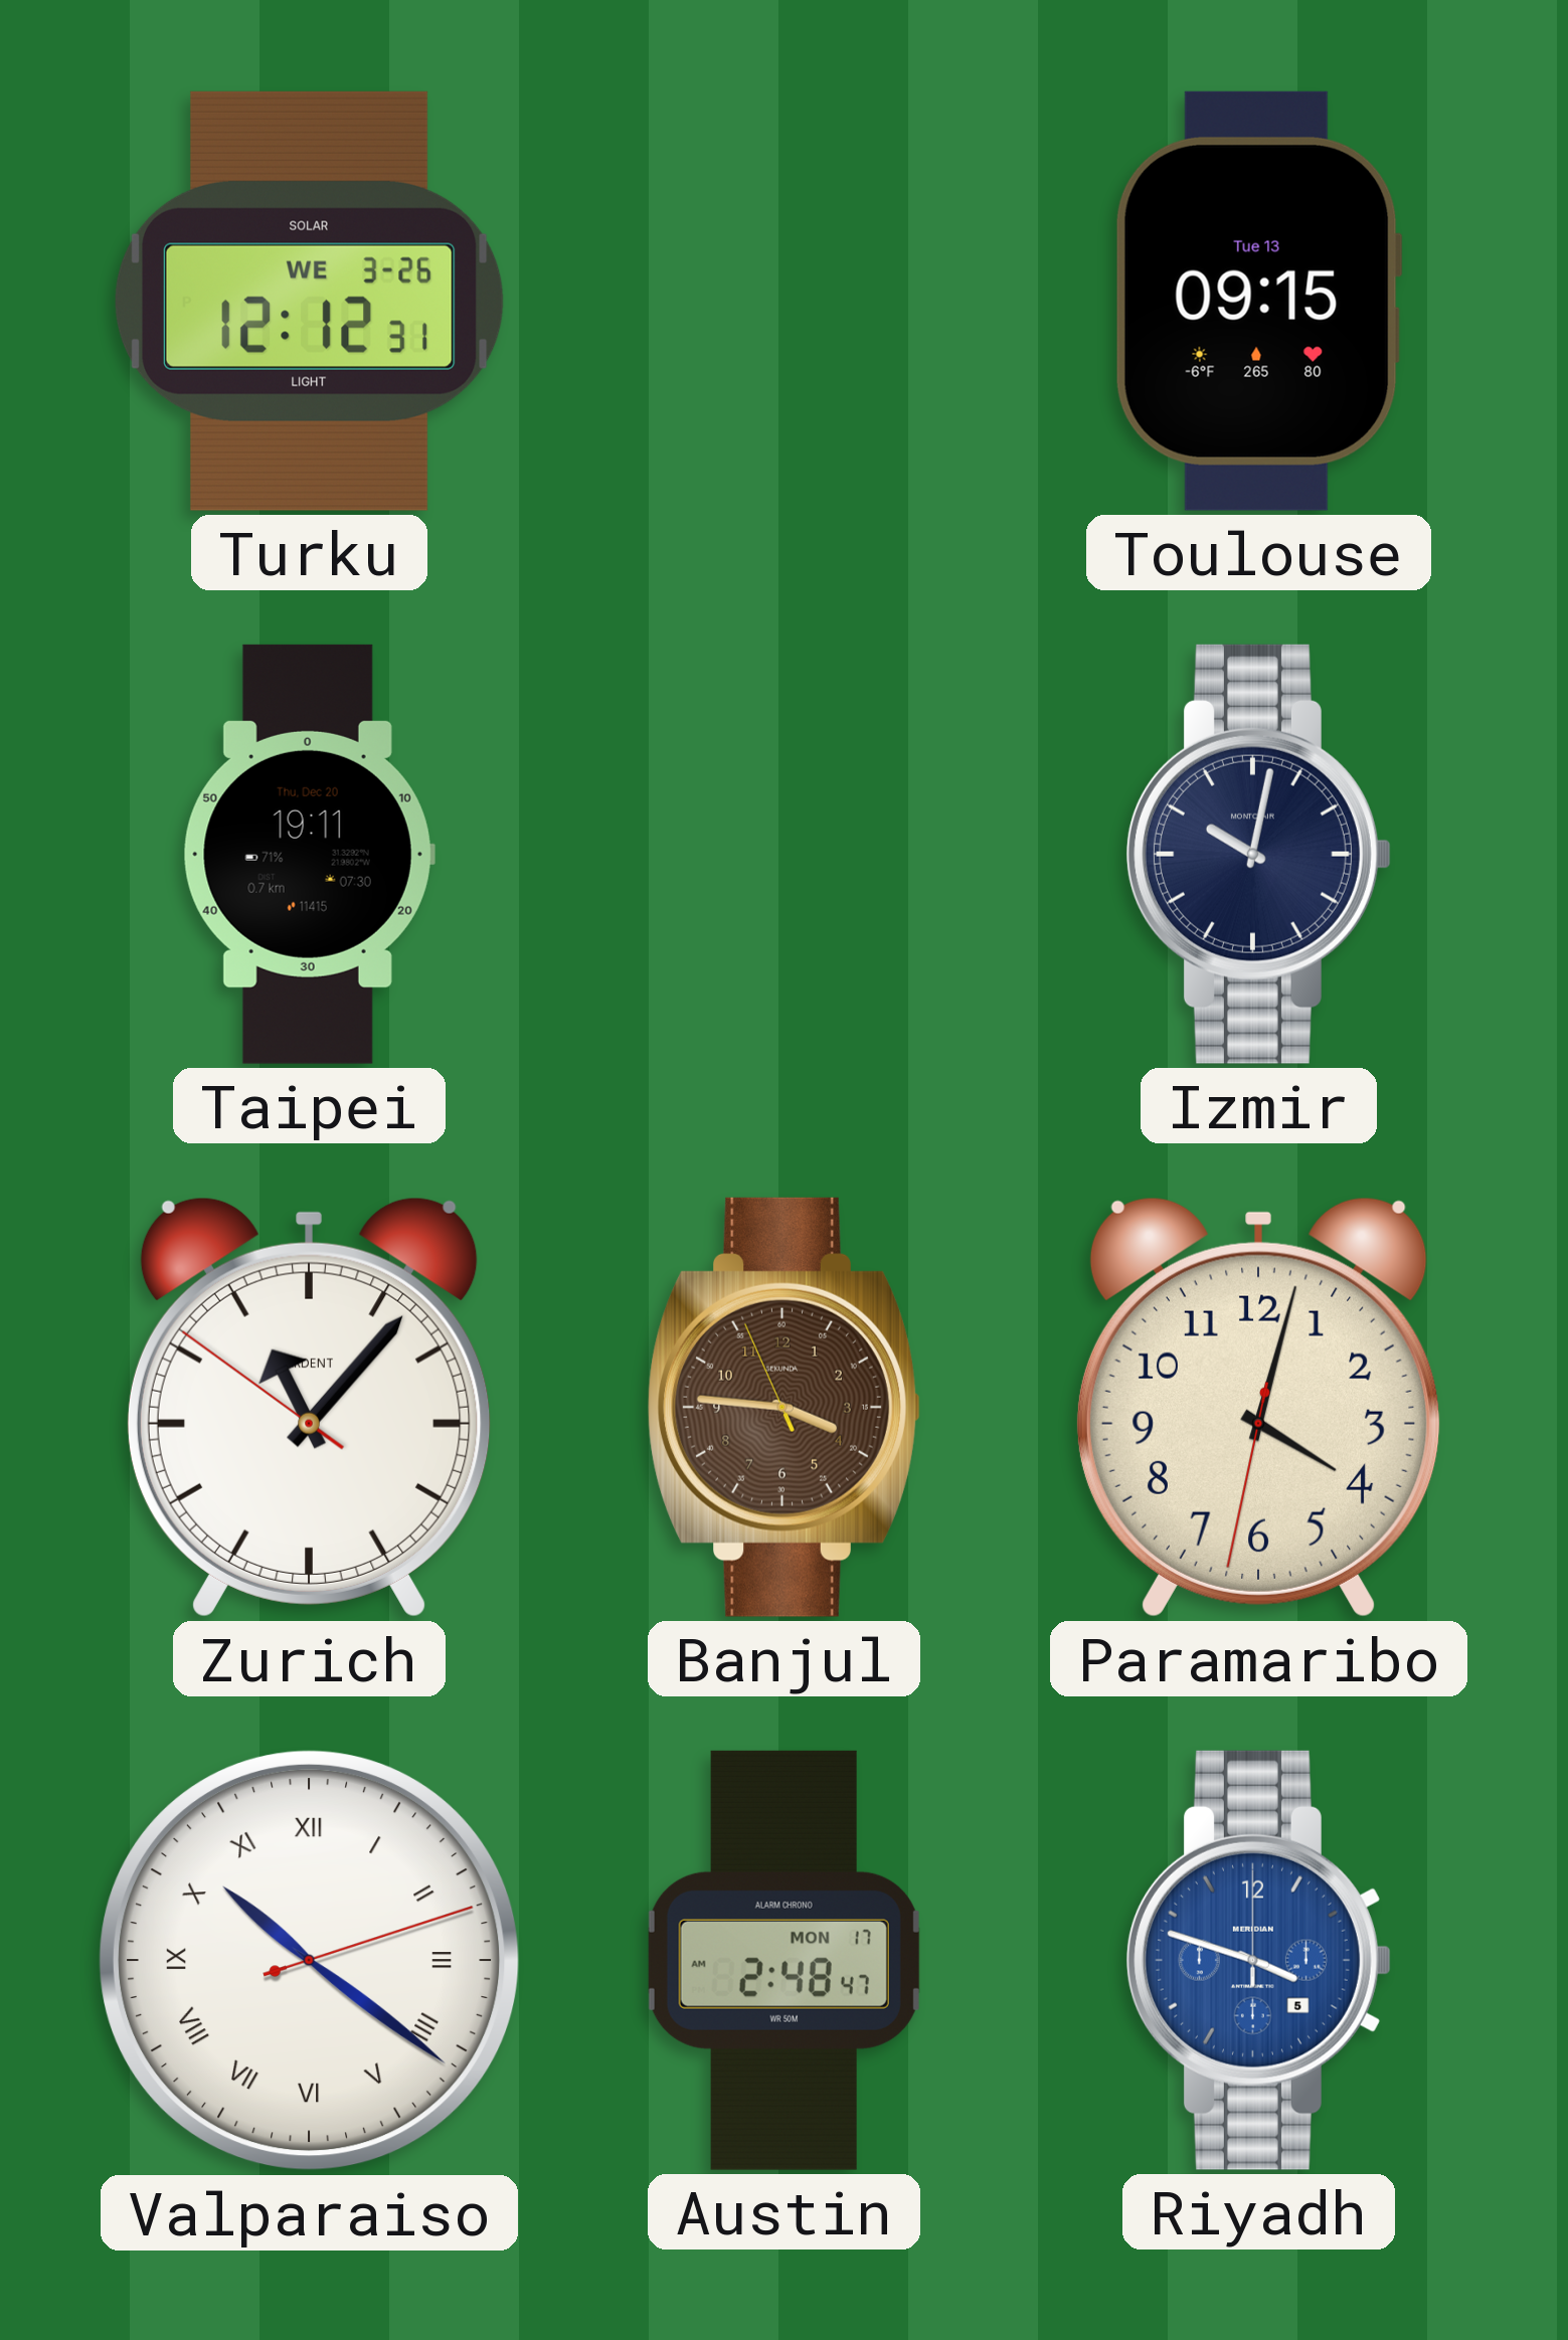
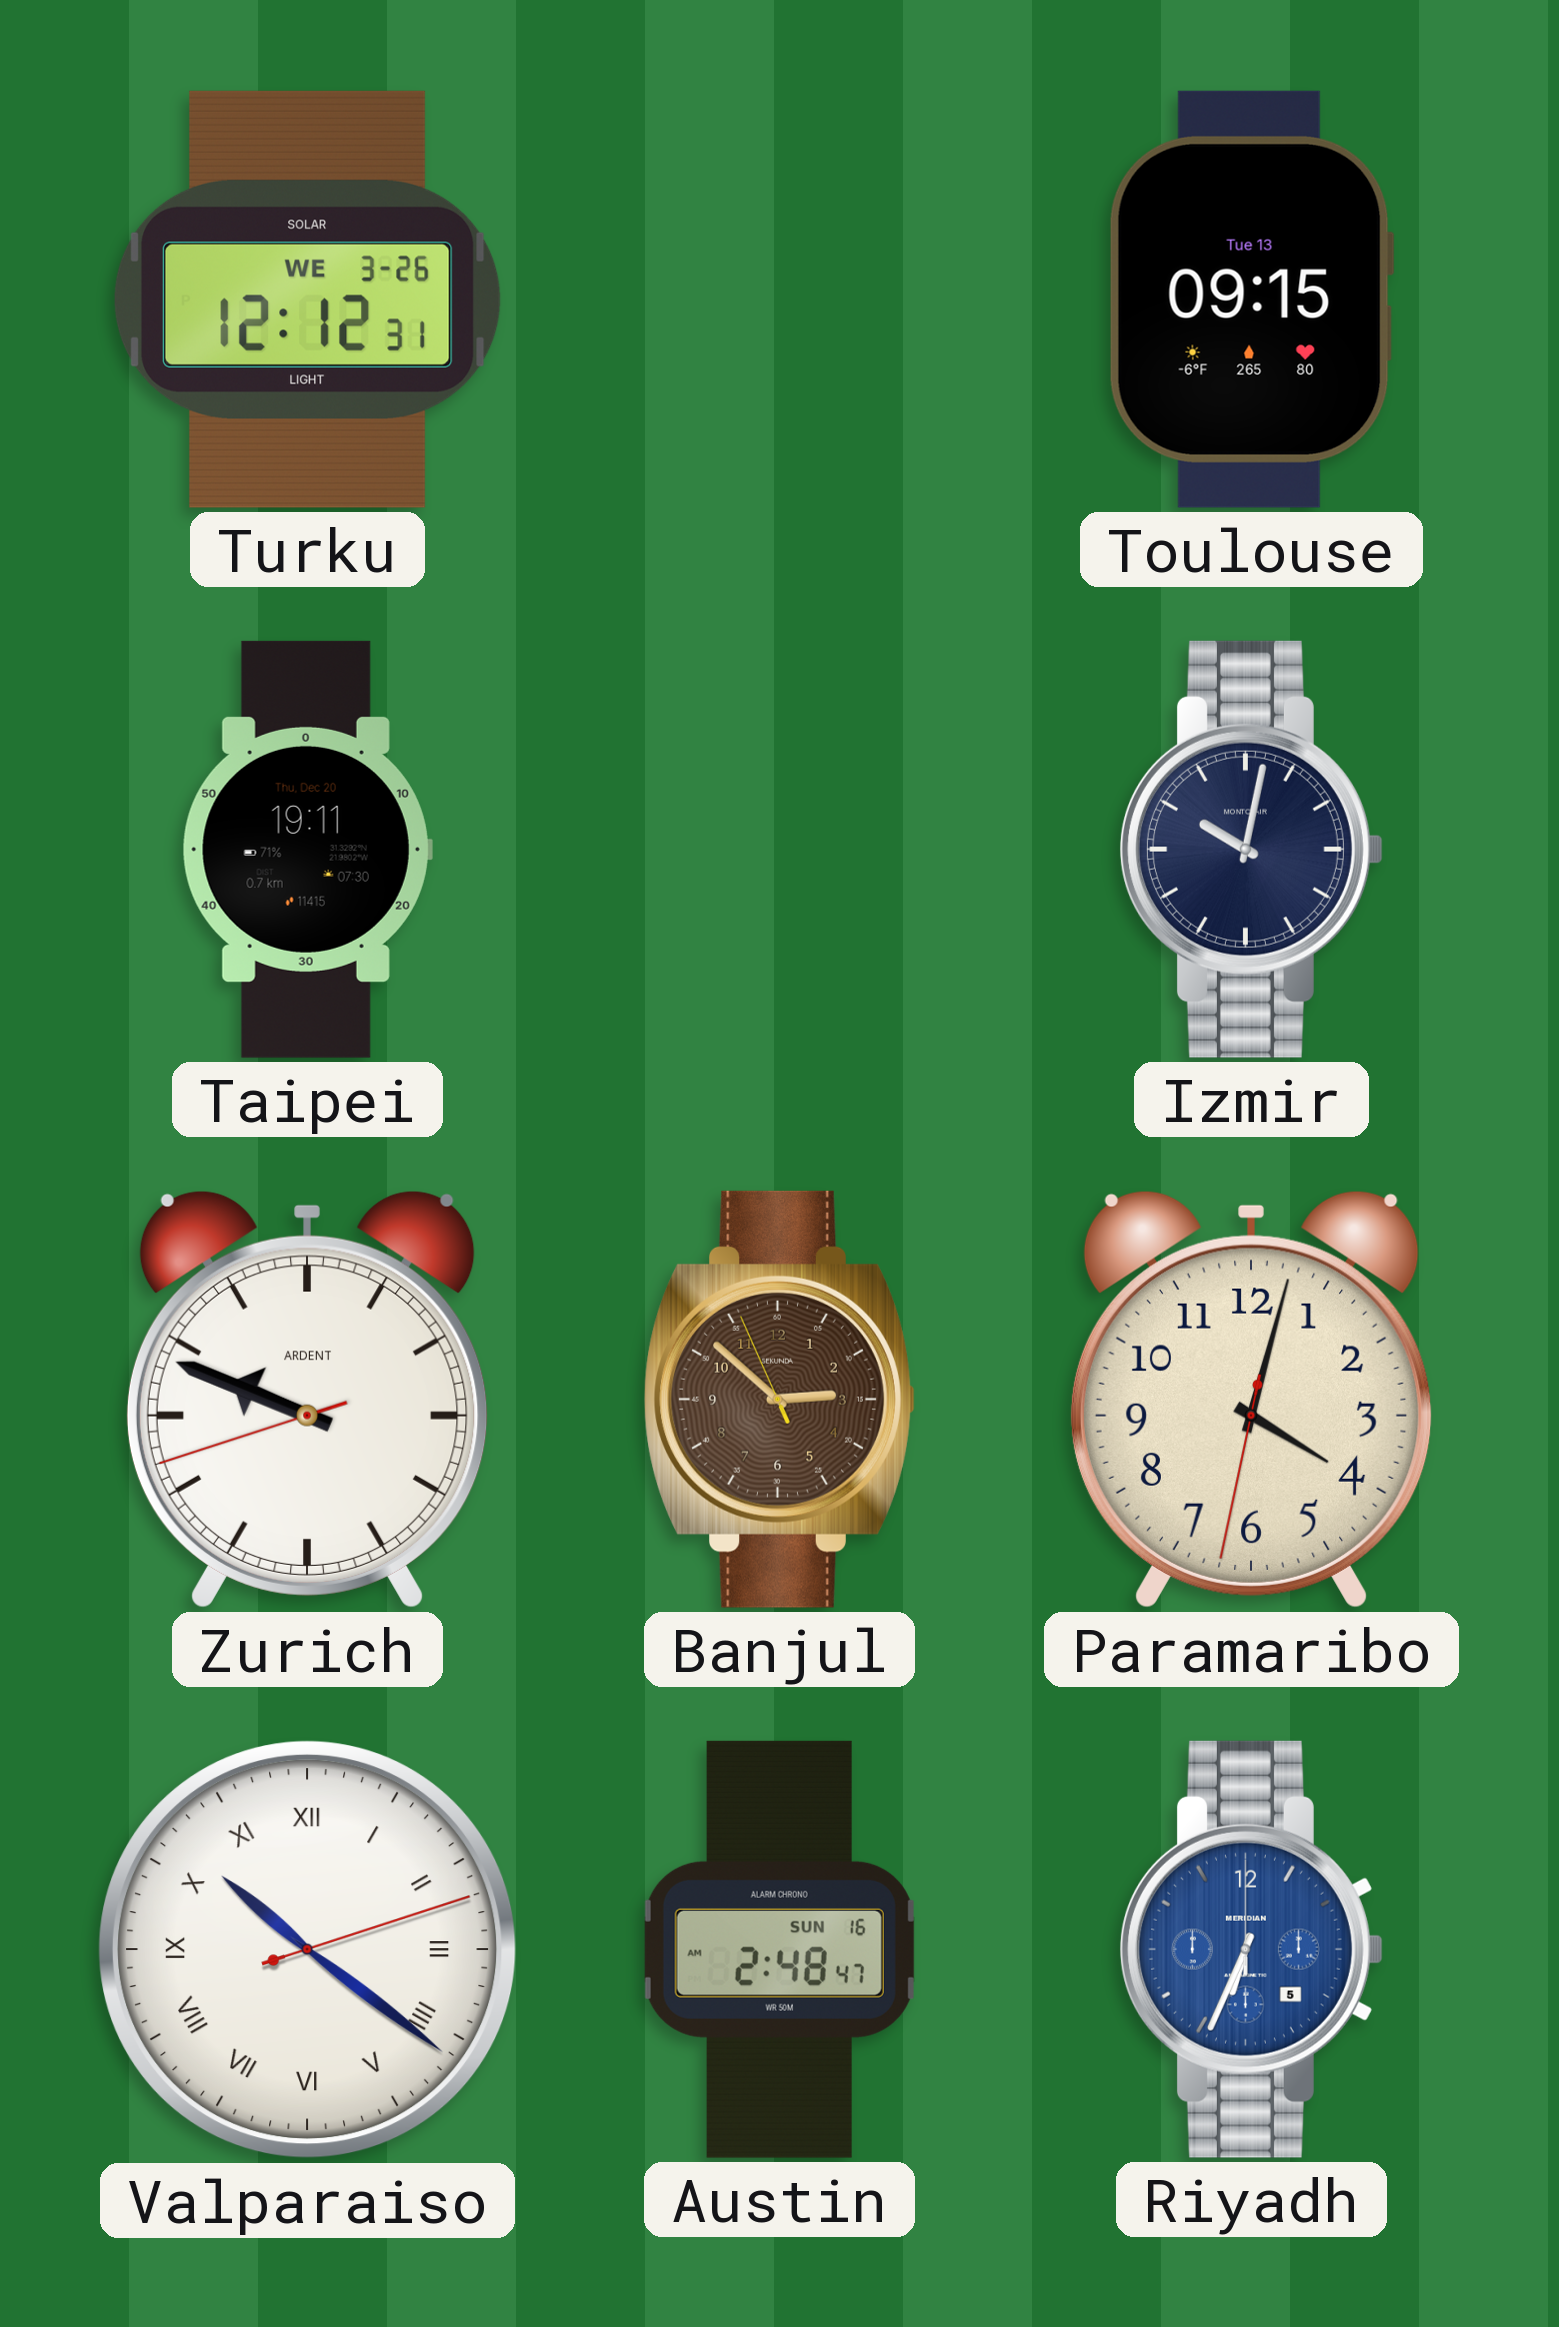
Zurich: 11:06 -> 9:48
Banjul: 3:45 -> 2:51
Austin date: MON 17 -> SUN 16
Riyadh: 3:48 -> 6:34
